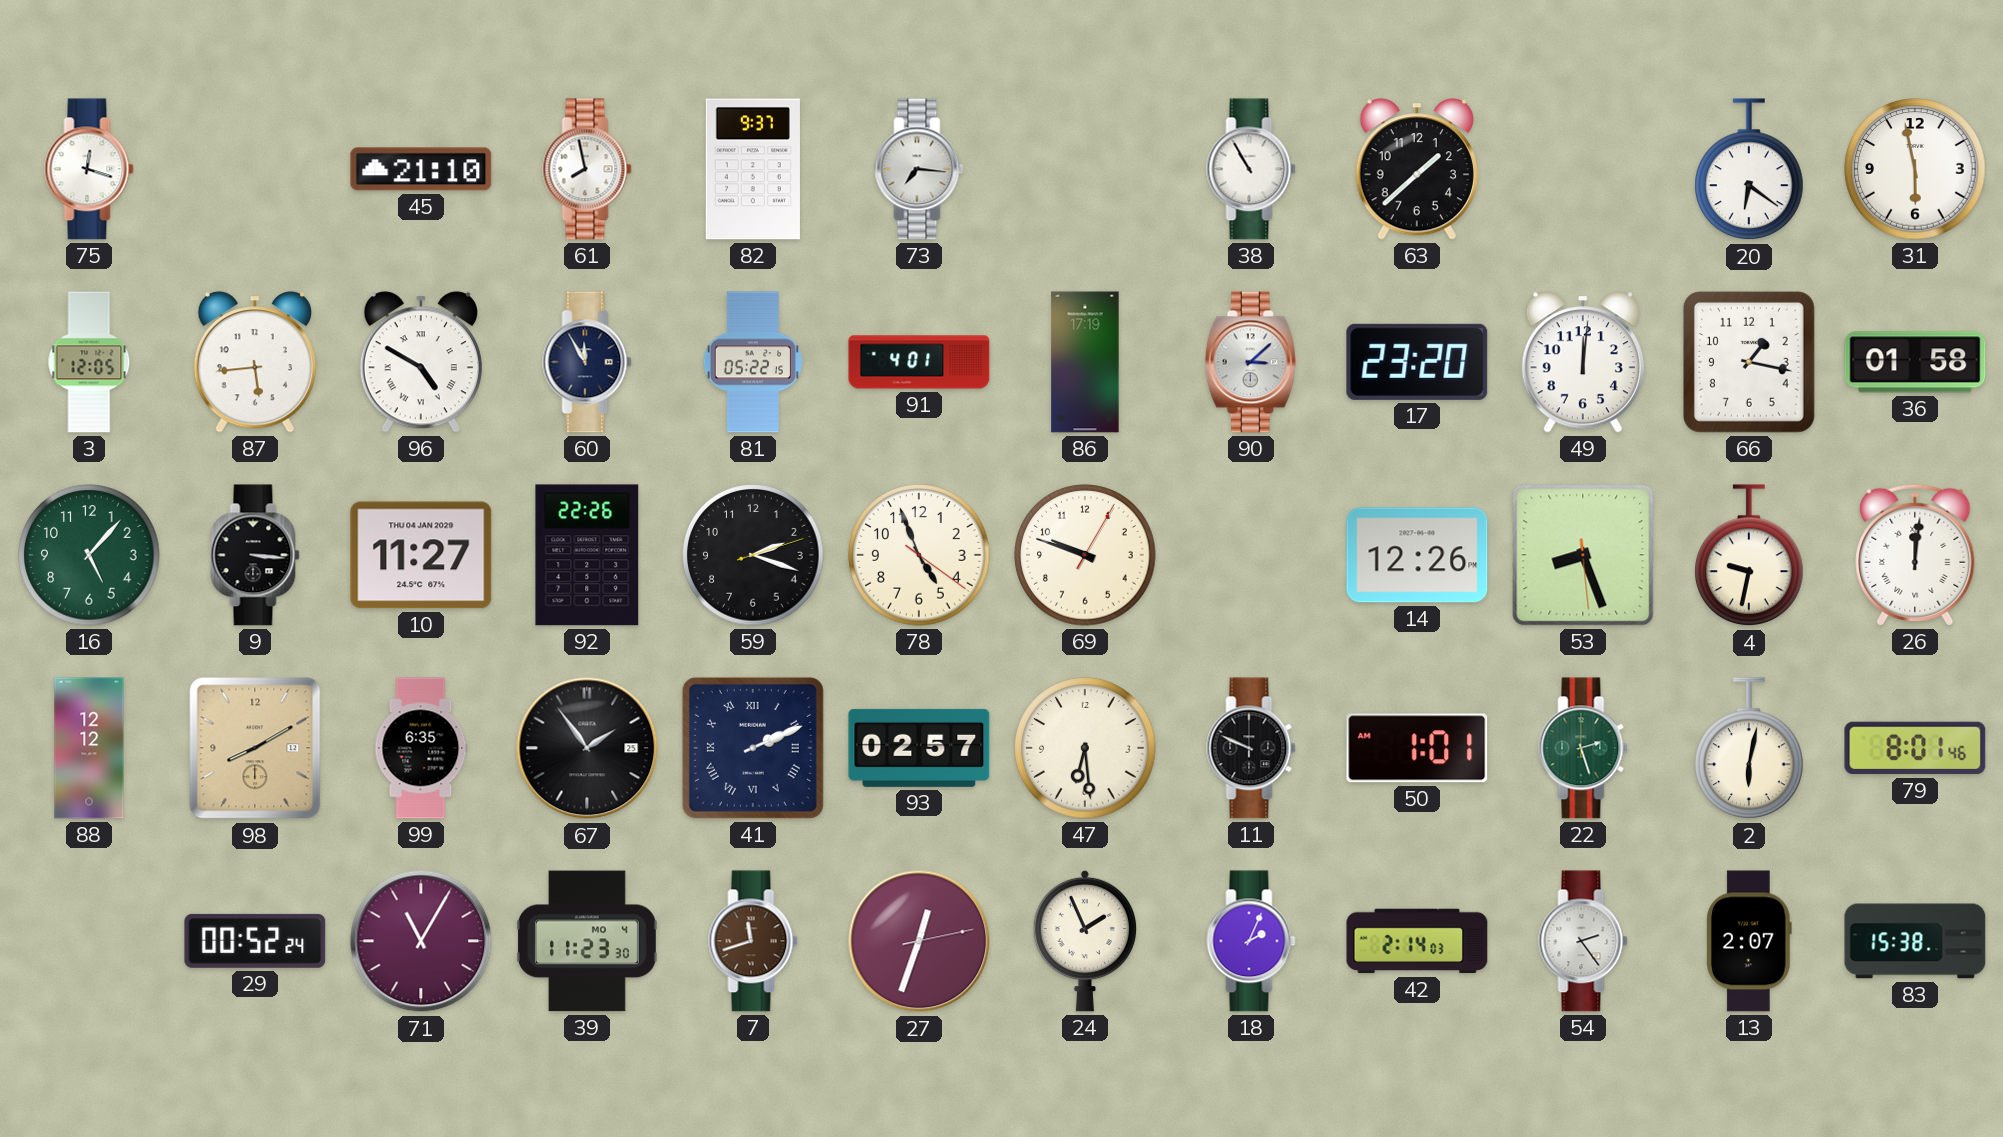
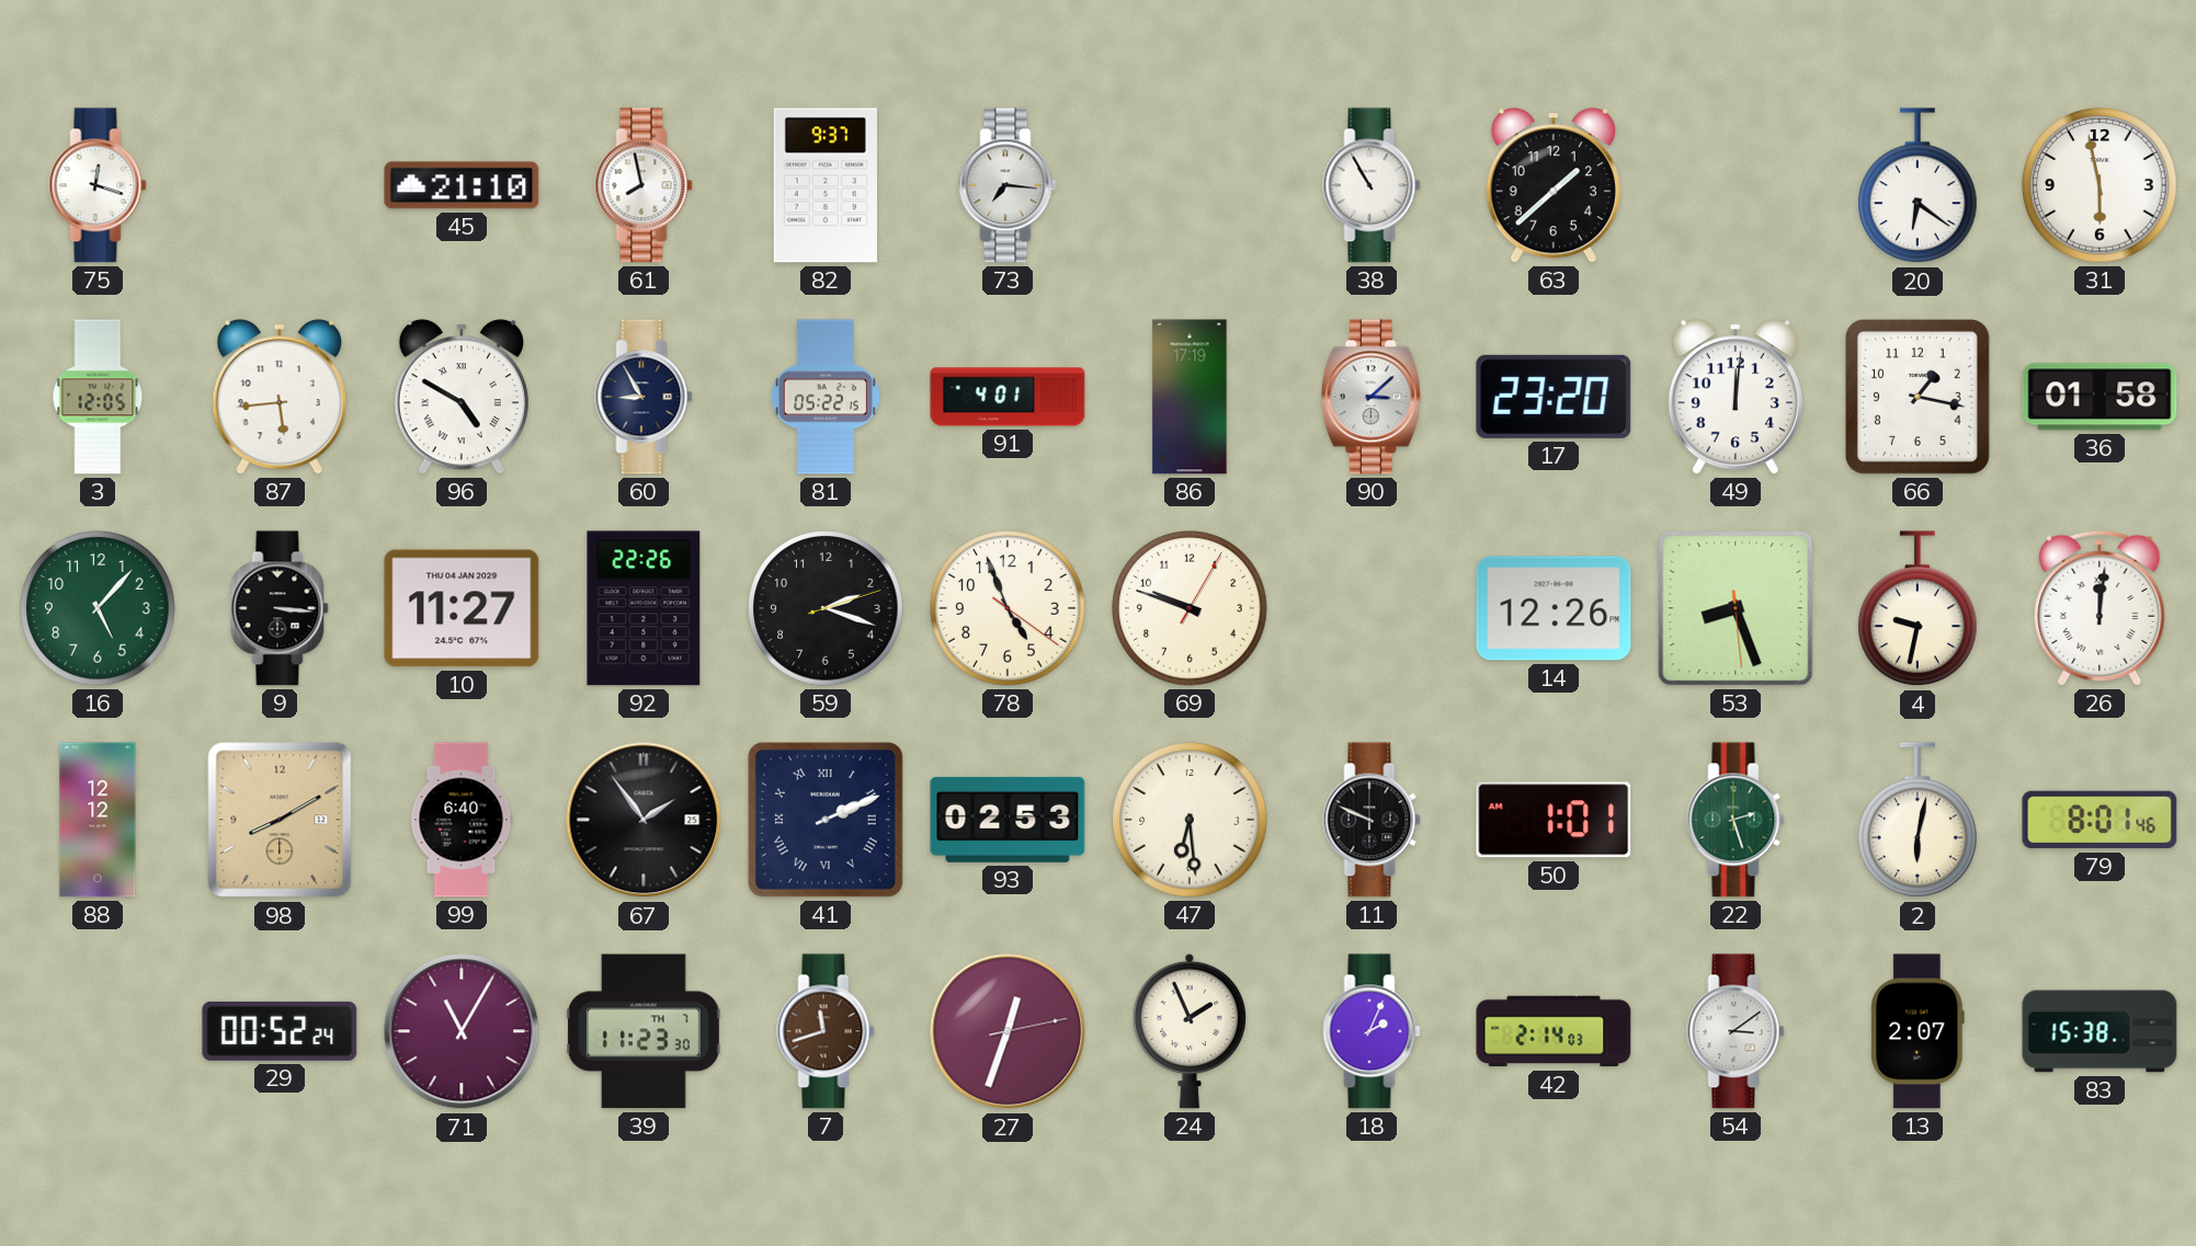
60: 11:55 -> 8:55
99: 6:35 -> 6:40
93: 02:57 -> 02:53
39 date: MO 4 -> TH 7
54: 2:24 -> 3:09
